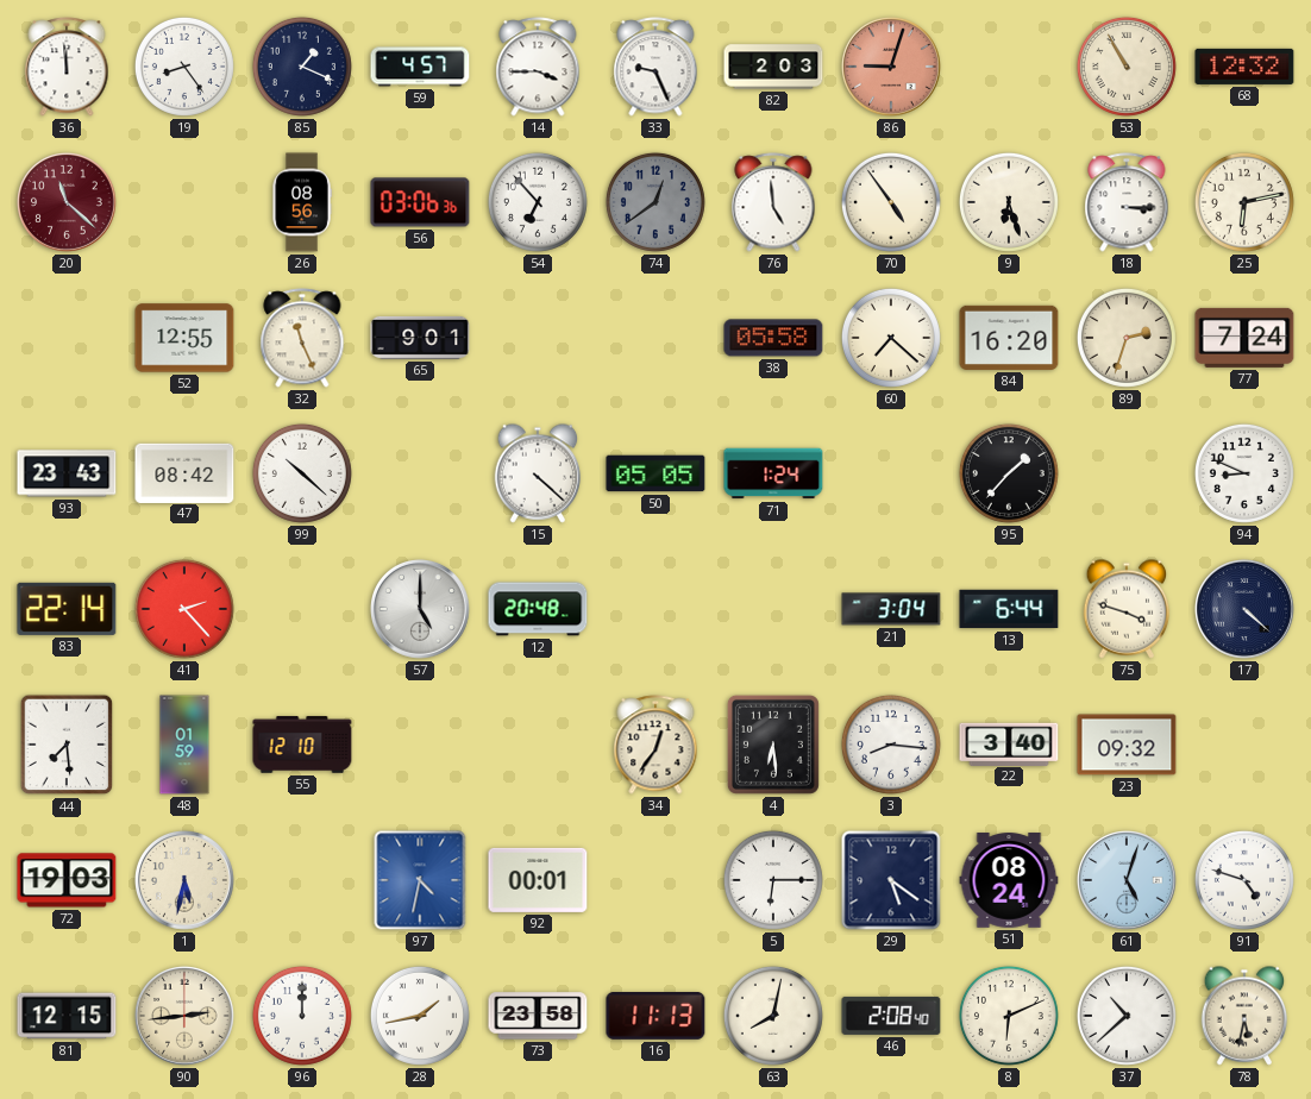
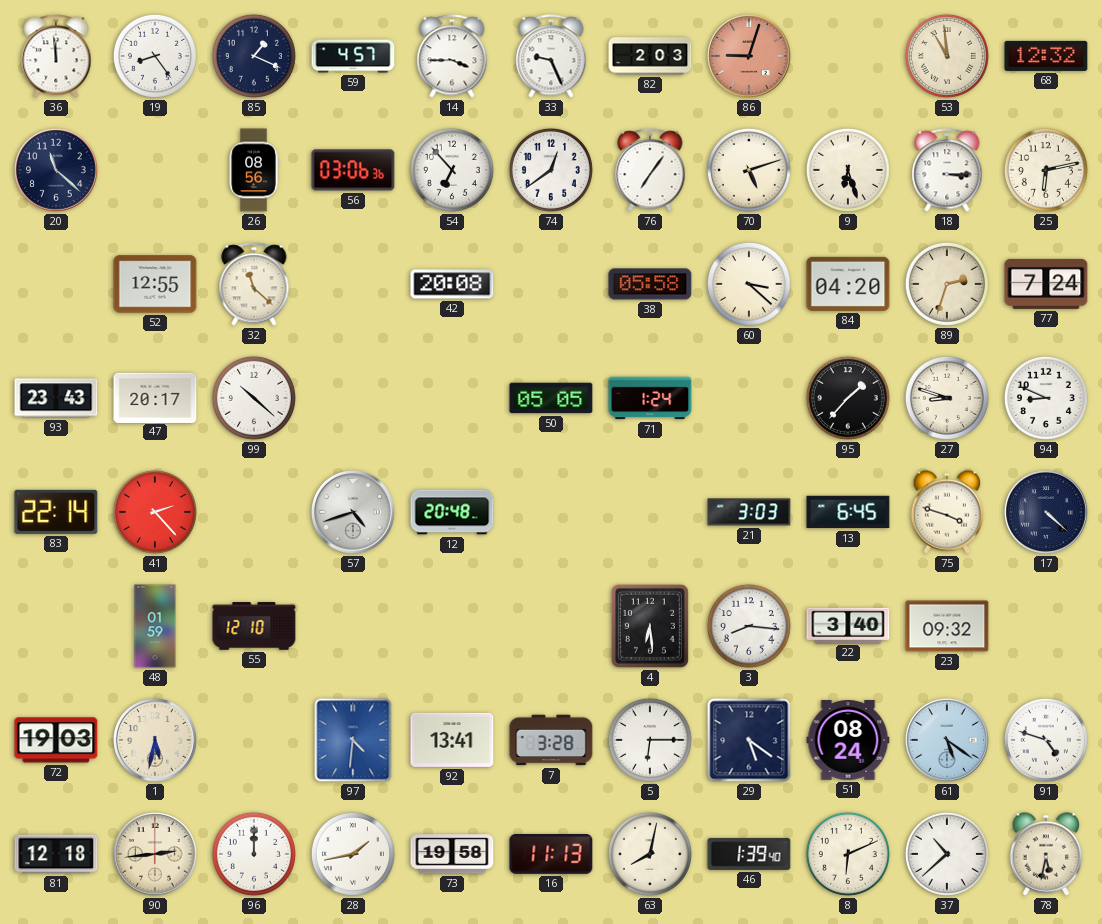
53: 10:55 -> 10:59
20 dial: burgundy -> navy
74 dial: grey -> white
76: 4:59 -> 7:06
70: 4:54 -> 5:12
32: 11:26 -> 11:22
65: 9:01 -> none
42: none -> 20:08
60: 7:22 -> 3:22
84: 16:20 -> 04:20
47: 08:42 -> 20:17
15: 4:22 -> none
27: none -> 8:48
57: 5:00 -> 4:42
21: 3:04 -> 3:03
13: 6:44 -> 6:45
44: 7:29 -> none
34: 12:36 -> none
97: 4:32 -> 4:31
92: 00:01 -> 13:41
7: none -> 3:28
61: 5:03 -> 5:21
81: 12:15 -> 12:18
73: 23:58 -> 19:58
46: 2:08 -> 1:39
